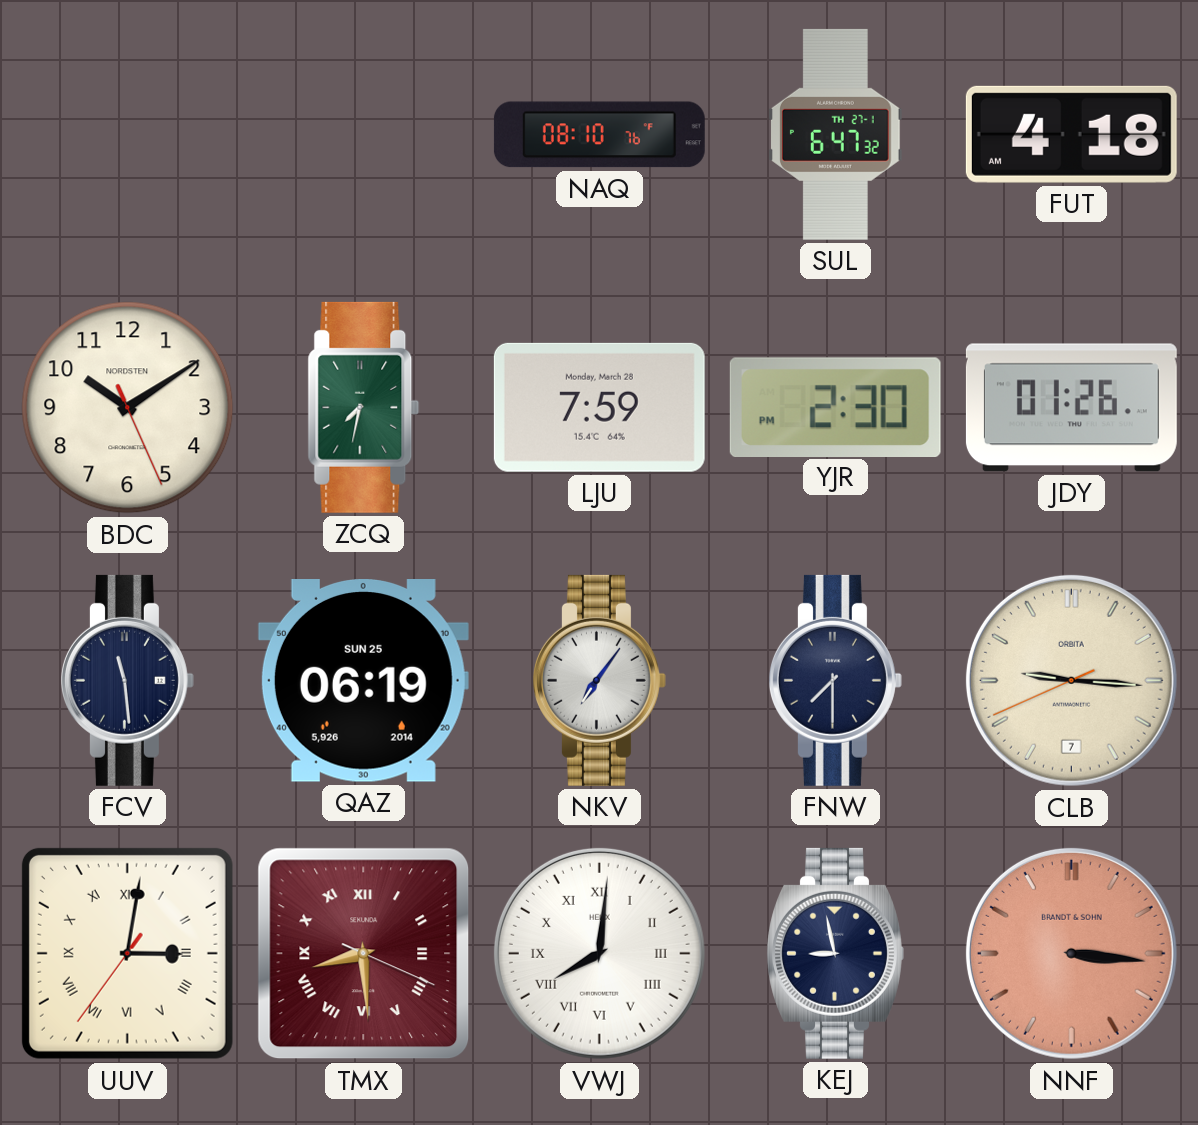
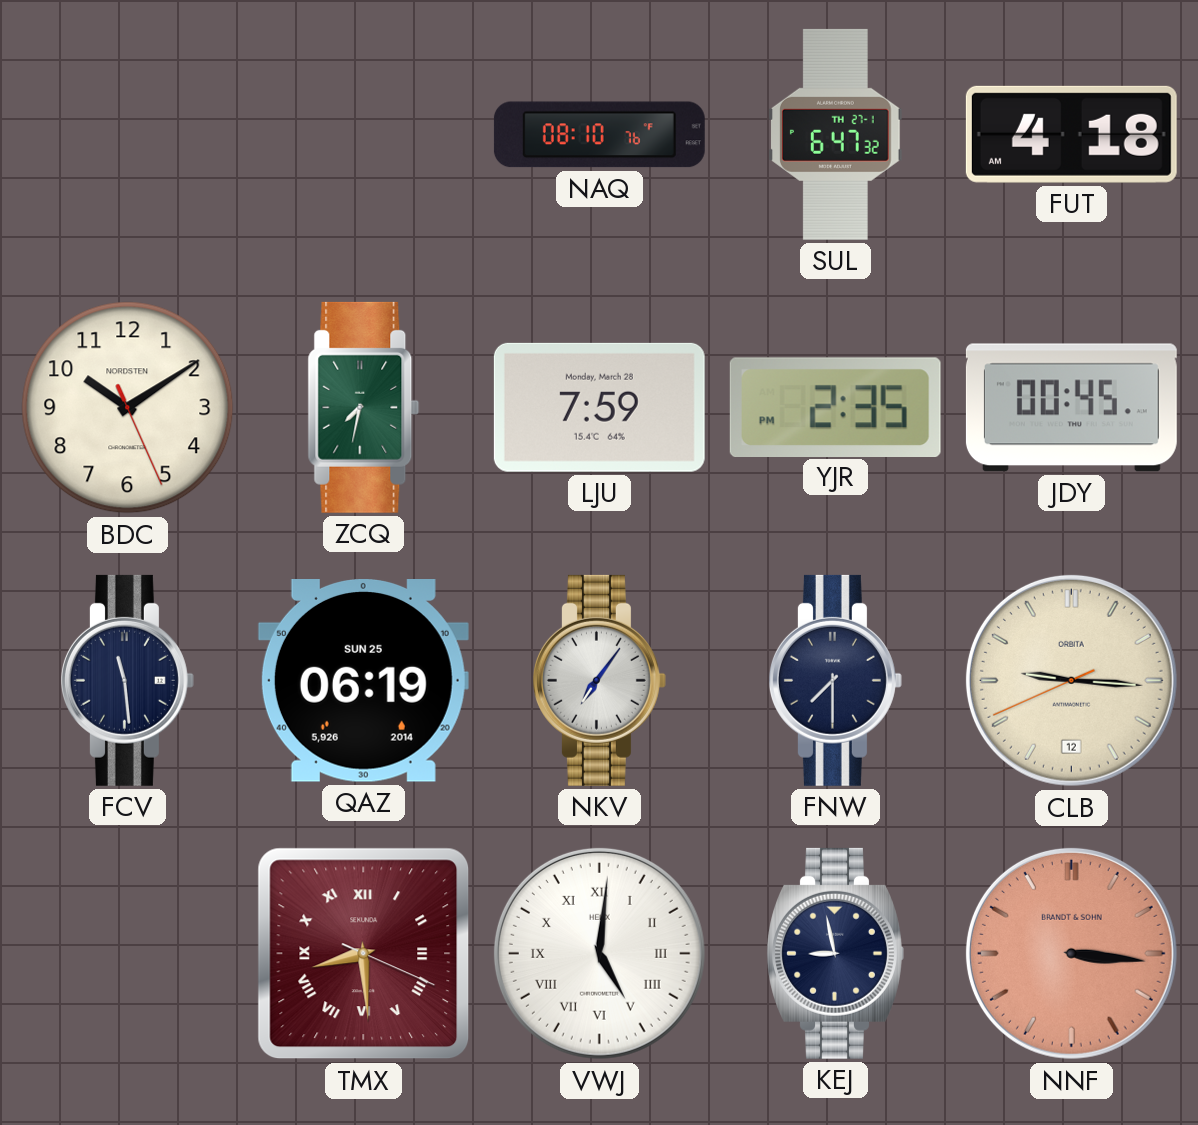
YJR: 2:30 -> 2:35
JDY: 01:26 -> 00:45
CLB date: 7 -> 12
UUV: 3:01 -> none
VWJ: 8:01 -> 5:01
